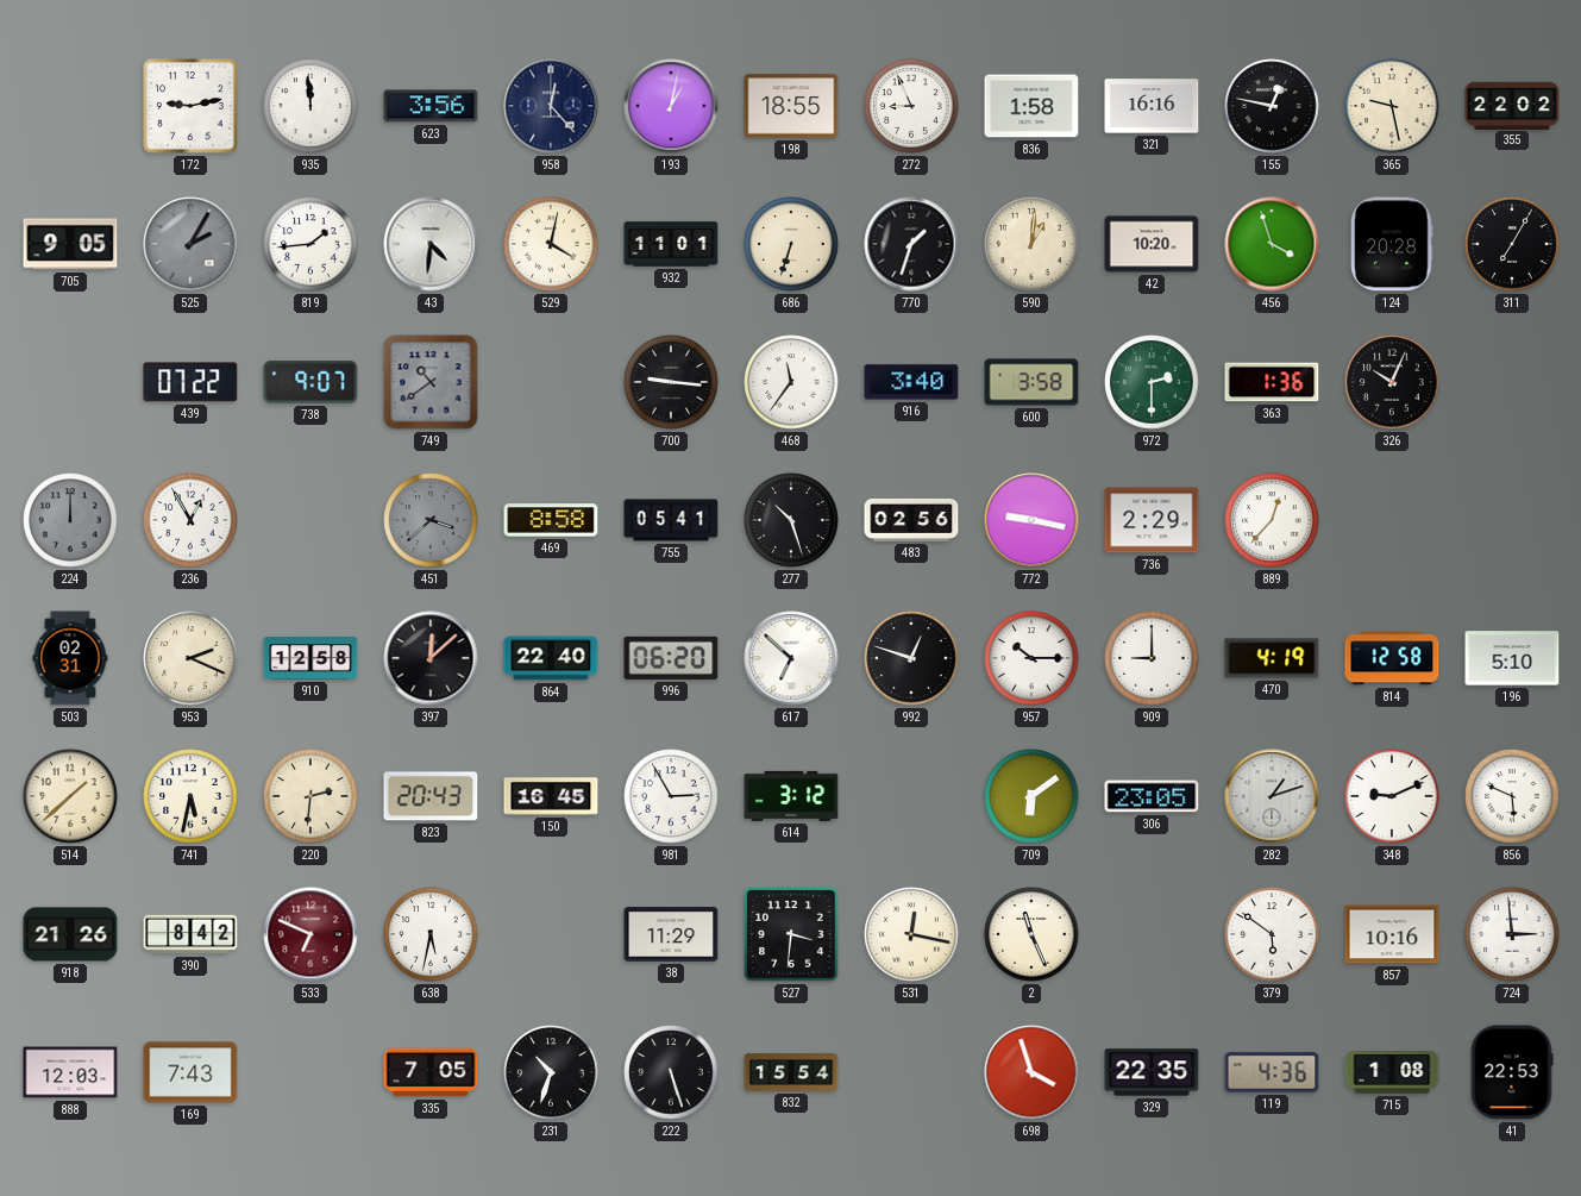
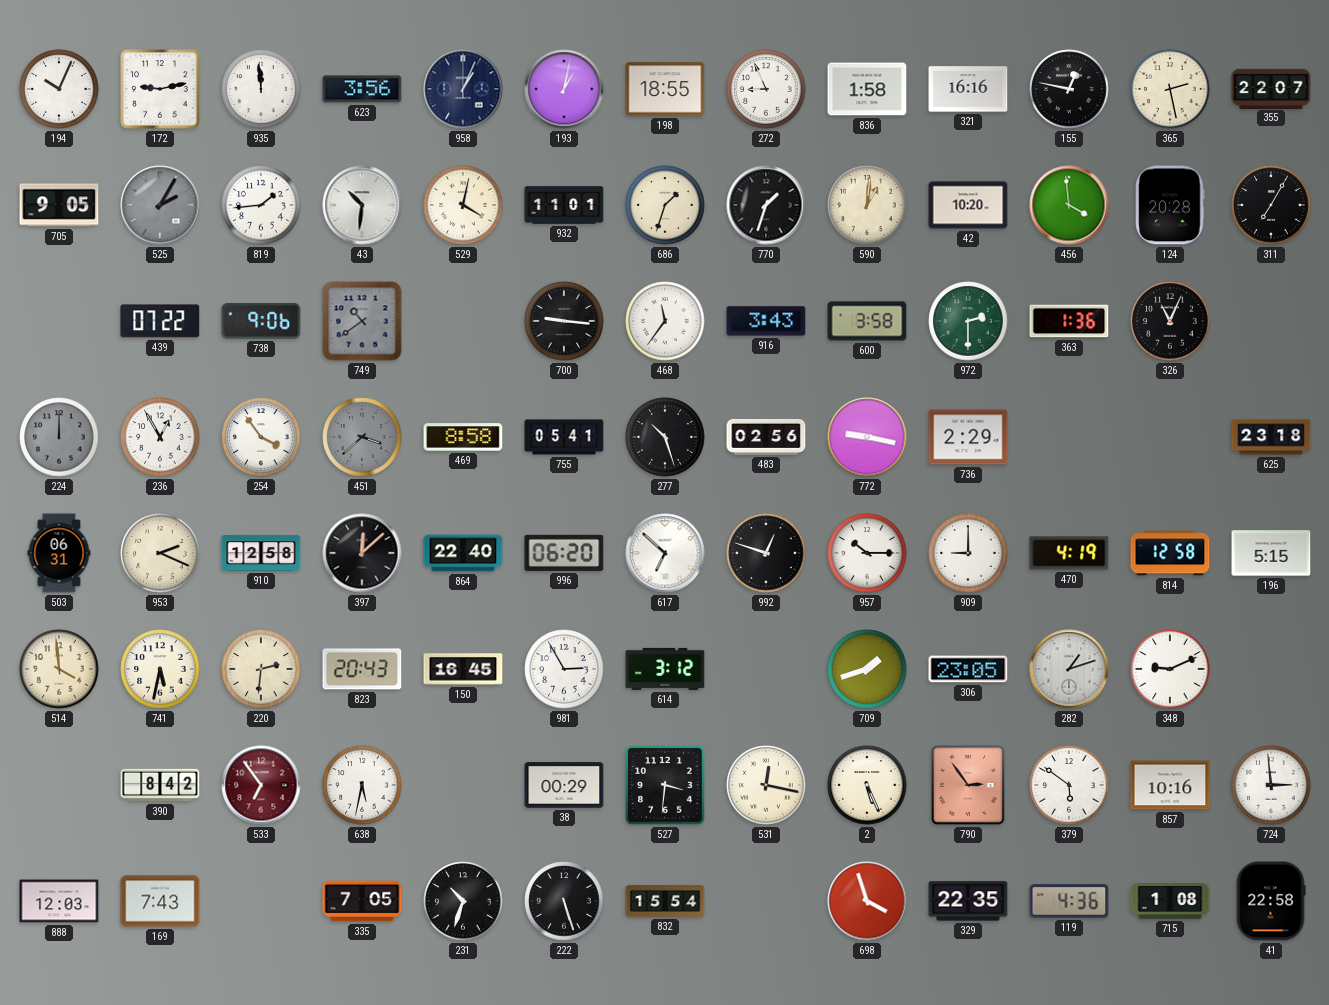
194: none -> 10:04
958: 12:23 -> 1:04
365: 9:28 -> 2:28
355: 22:02 -> 22:07
43: 4:31 -> 10:31
686: 6:33 -> 1:33
456: 3:57 -> 3:59
738: 9:07 -> 9:06
916: 3:40 -> 3:43
326: 10:04 -> 11:04
254: none -> 3:54
889: 12:37 -> none
625: none -> 23:18
503: 02:31 -> 06:31
196: 5:10 -> 5:15
514: 1:38 -> 3:59
709: 6:09 -> 1:42
856: 5:49 -> none
918: 21:26 -> none
533: 6:49 -> 6:54
38: 11:29 -> 00:29
2: 11:26 -> 5:26
790: none -> 2:54
41: 22:53 -> 22:58
